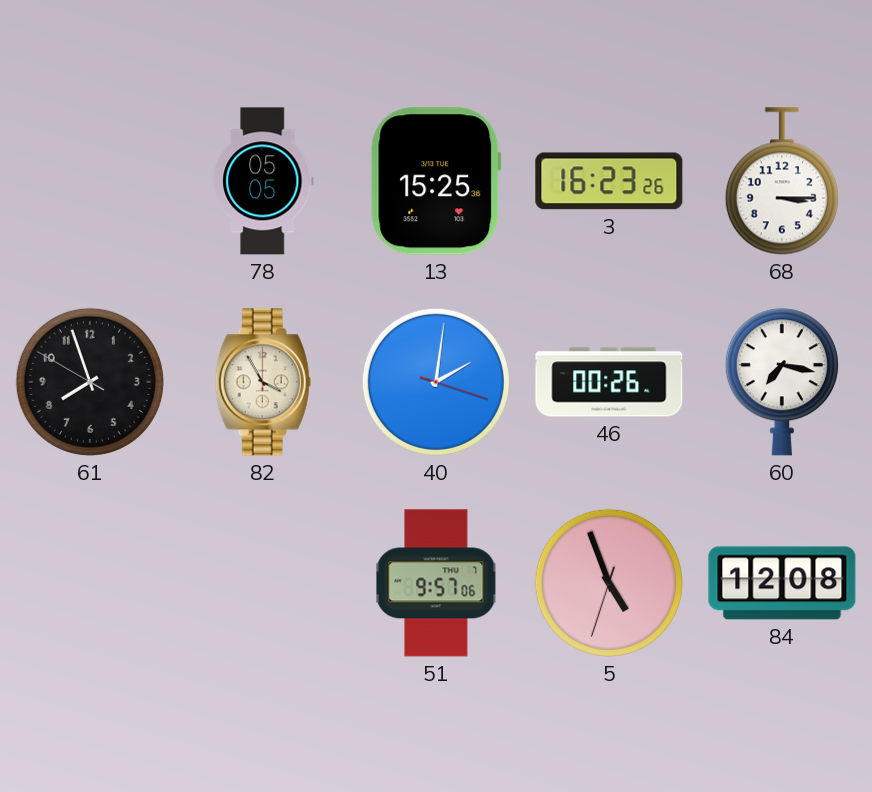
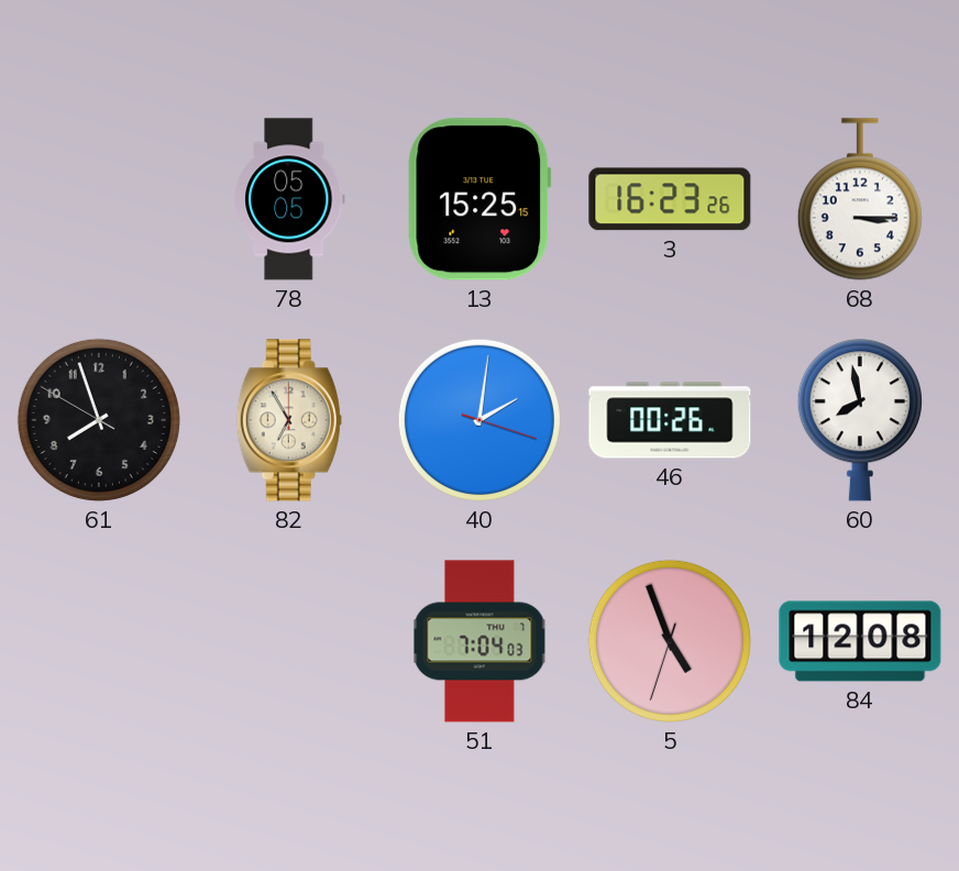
13: 15:25 -> 15:25:15
82: 3:55 -> 6:55
60: 7:17 -> 7:58
51: 9:57 -> 7:04
